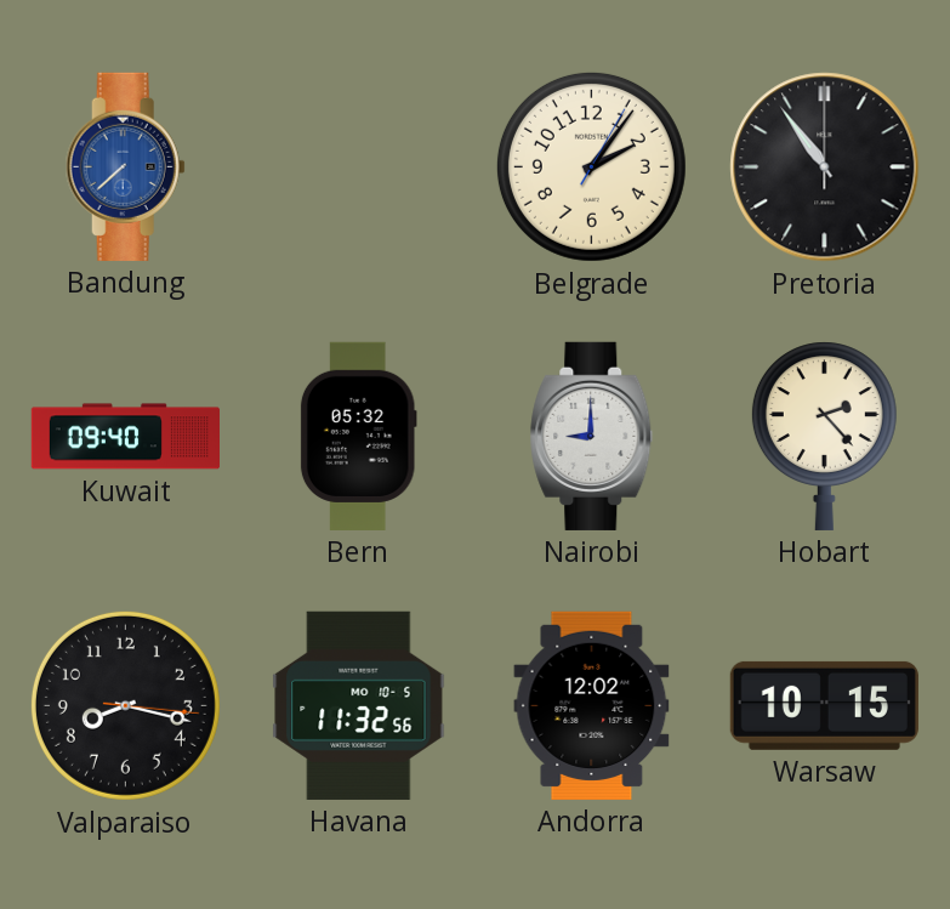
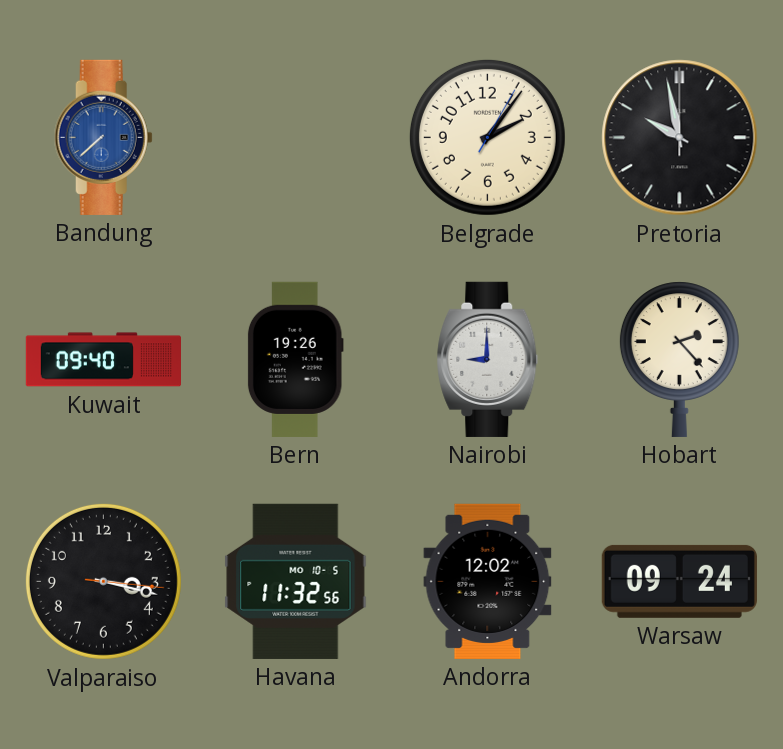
Pretoria: 10:54 -> 9:58
Bern: 05:32 -> 19:26
Valparaiso: 8:17 -> 3:17
Warsaw: 10:15 -> 09:24
